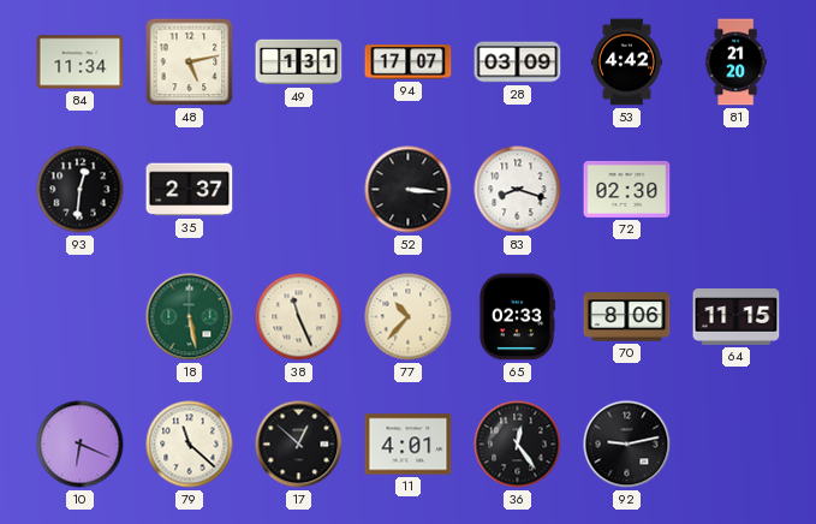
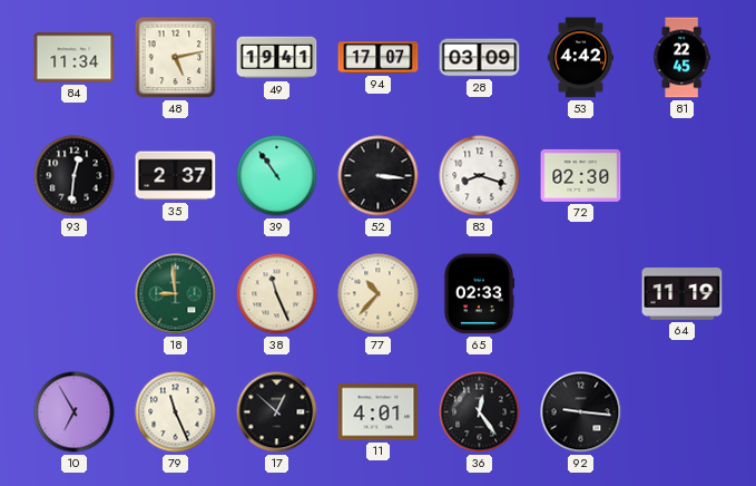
49: 1:31 -> 19:41
81: 21:20 -> 22:45
39: none -> 10:54
18: 5:28 -> 8:59
70: 8:06 -> none
64: 11:15 -> 11:19
10: 6:19 -> 6:55
79: 11:22 -> 11:26
92: 9:13 -> 9:16
